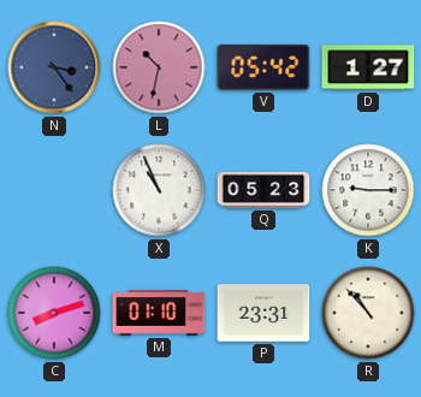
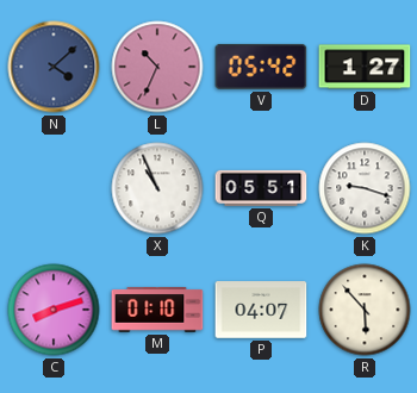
N: 3:24 -> 4:08
L: 10:32 -> 10:34
Q: 05:23 -> 05:51
K: 9:15 -> 9:18
P: 23:31 -> 04:07
R: 10:53 -> 5:53
